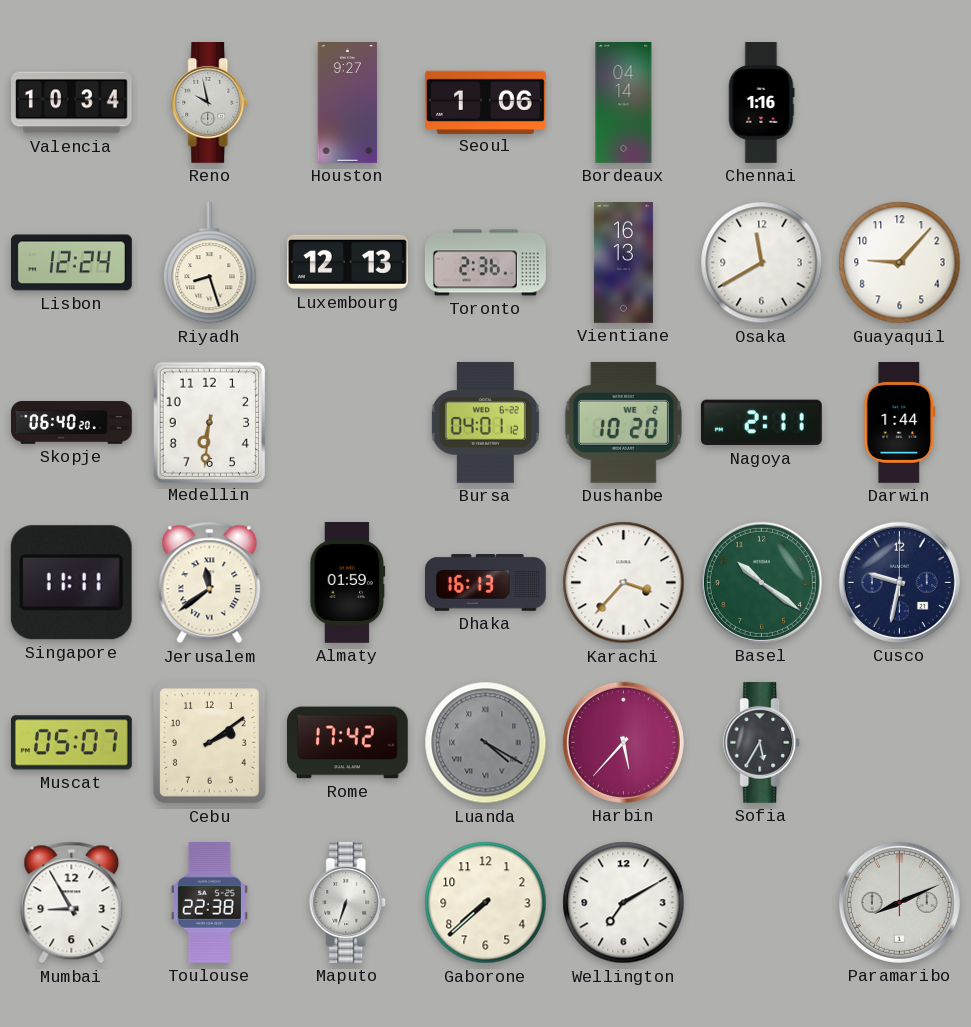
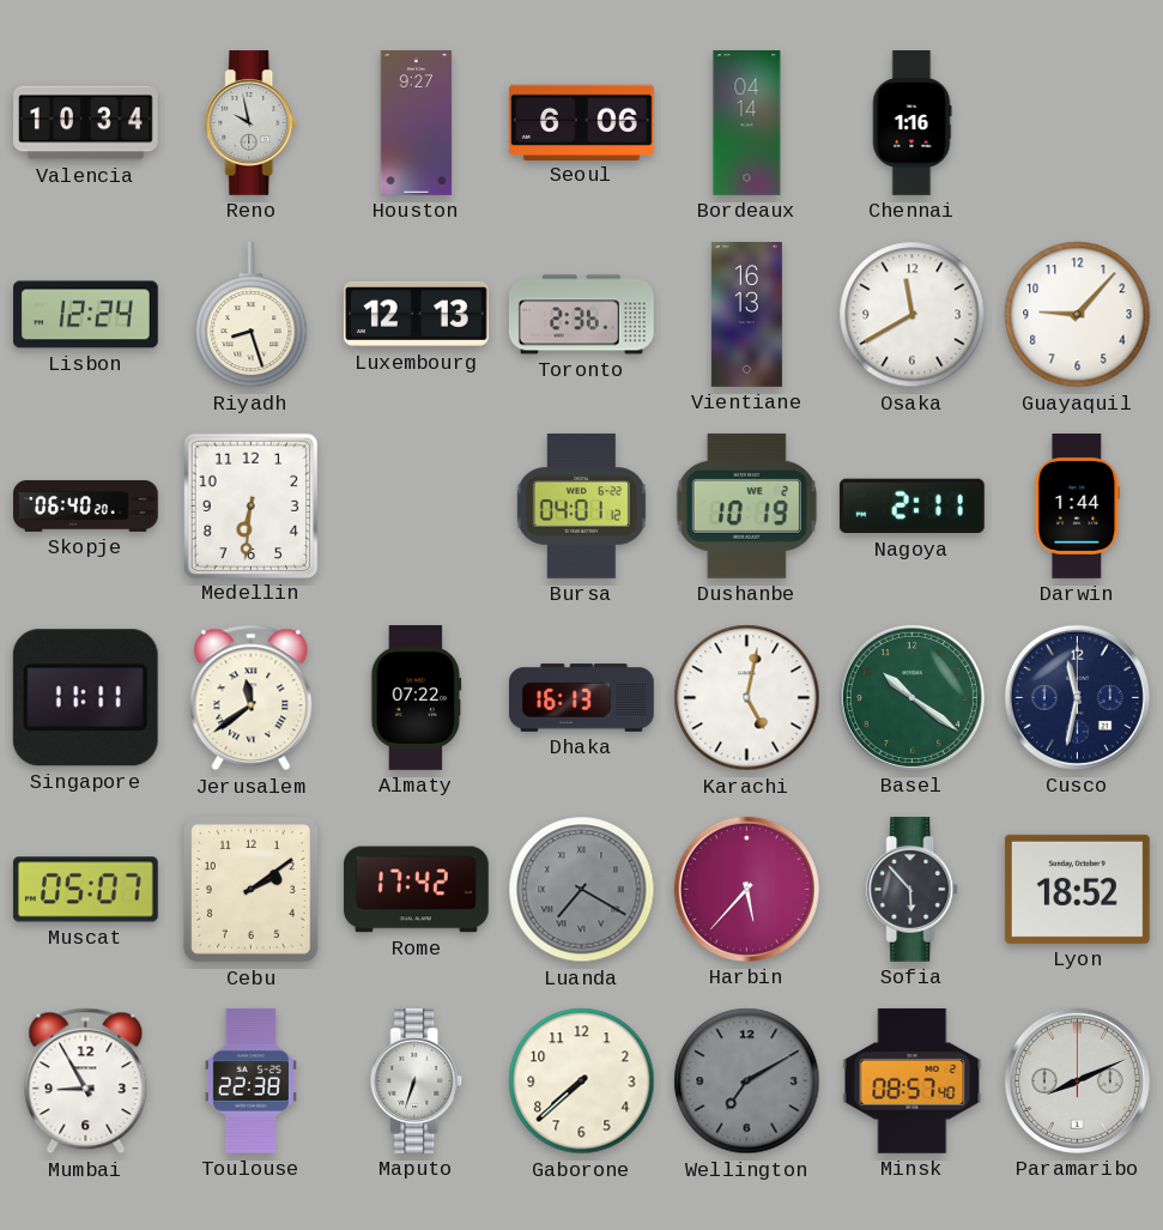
Seoul: 1:06 -> 6:06
Dushanbe: 10:20 -> 10:19
Almaty: 01:59 -> 07:22
Karachi: 3:37 -> 5:02
Cusco: 9:32 -> 11:32
Luanda: 4:20 -> 7:20
Sofia: 5:35 -> 5:53
Lyon: none -> 18:52
Wellington dial: white -> grey
Minsk: none -> 08:57
